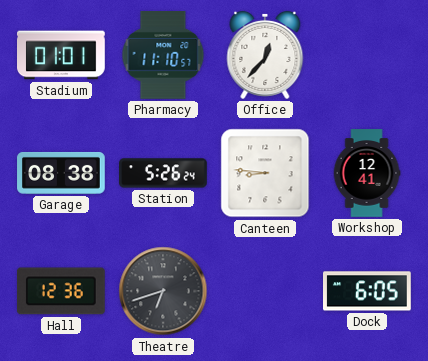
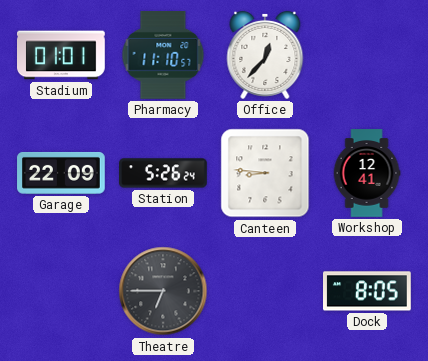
Garage: 08:38 -> 22:09
Hall: 12:36 -> none
Theatre: 6:42 -> 6:45
Dock: 6:05 -> 8:05
